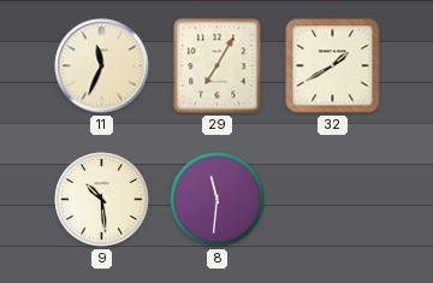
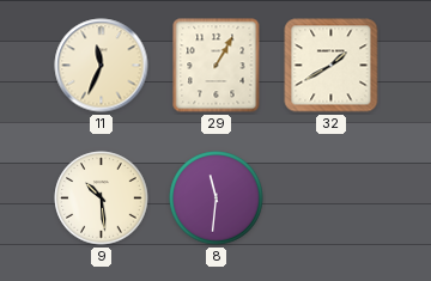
29: 7:05 -> 1:05
